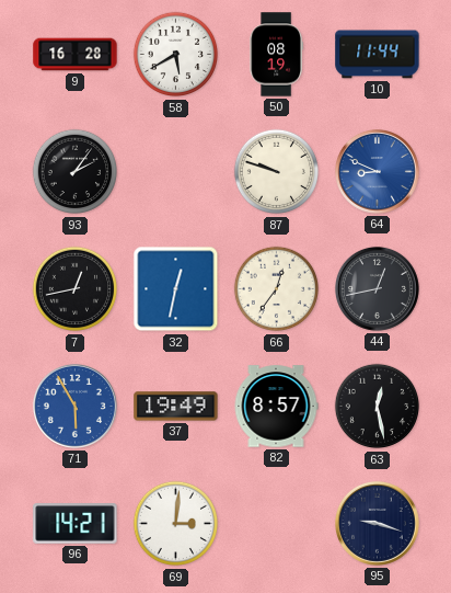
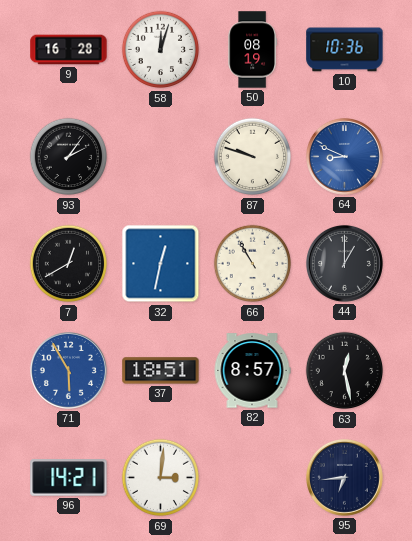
58: 5:40 -> 12:03
10: 11:44 -> 10:36
7: 12:43 -> 12:40
66: 12:36 -> 10:55
44: 12:43 -> 1:00
37: 19:49 -> 18:51
95: 9:18 -> 6:44
